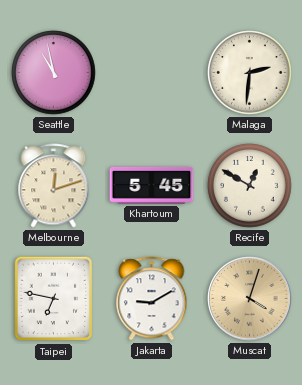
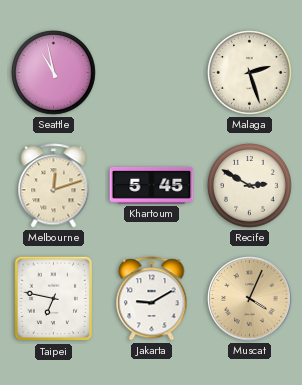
Malaga: 2:31 -> 2:27
Recife: 12:50 -> 2:50
Muscat: 4:03 -> 4:04
